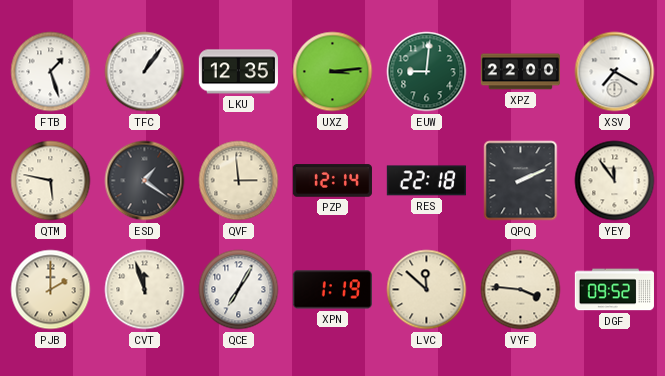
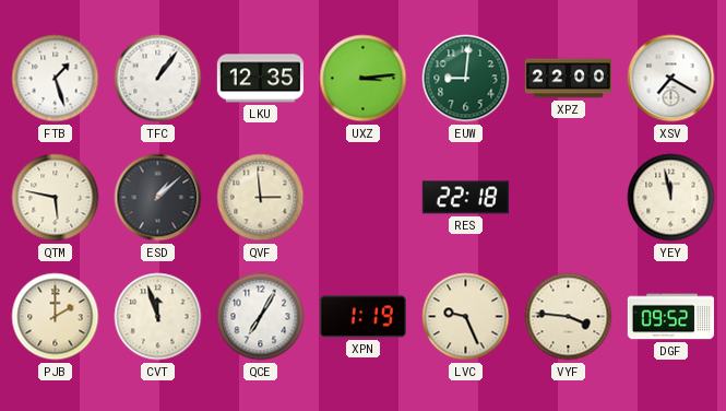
ESD: 1:21 -> 1:08
PZP: 12:14 -> none
QPQ: 2:11 -> none
YEY: 11:54 -> 11:58
LVC: 11:52 -> 9:26
